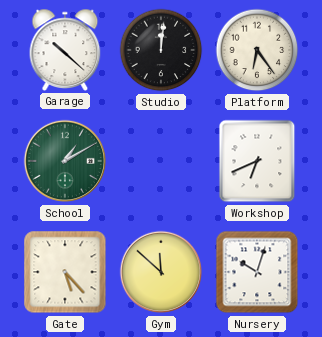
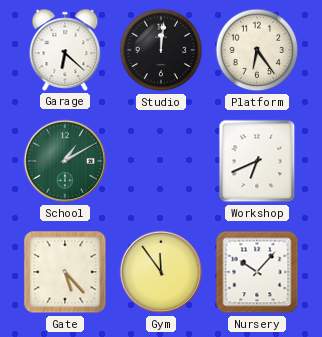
Garage: 10:22 -> 6:22
Gym: 11:52 -> 11:54
Nursery: 10:03 -> 10:07
